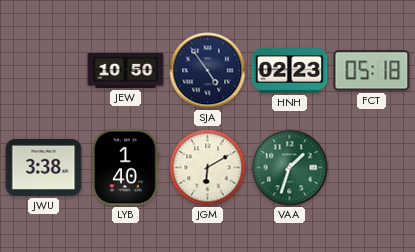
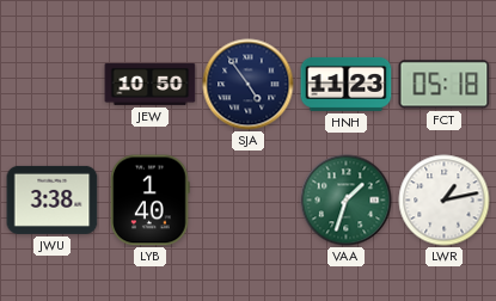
HNH: 02:23 -> 11:23
JGM: 6:10 -> none
LWR: none -> 1:13
